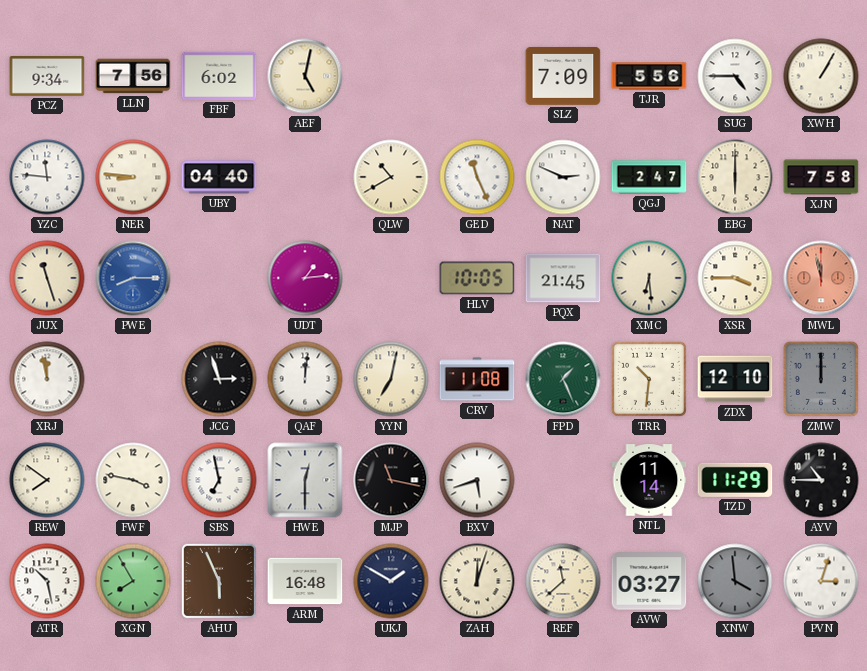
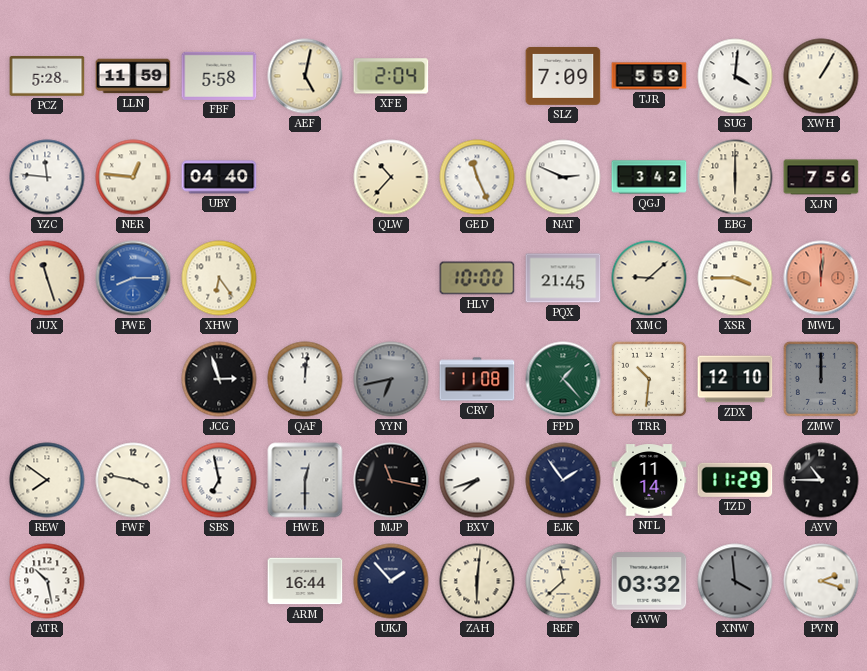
PCZ: 9:34 -> 5:28
LLN: 7:56 -> 11:59
FBF: 6:02 -> 5:58
XFE: none -> 2:04
TJR: 5:56 -> 5:59
SUG: 4:45 -> 4:01
NER: 8:46 -> 12:46
QLW: 10:40 -> 10:37
QGJ: 2:47 -> 3:42
XJN: 7:58 -> 7:56
XHW: none -> 6:24
UDT: 1:14 -> none
HLV: 10:05 -> 10:00
XMC: 6:29 -> 9:08
MWL: 11:58 -> 12:01
XRJ: 11:58 -> none
YYN: 7:02 -> 6:43
YYN dial: cream -> grey
FPD: 1:26 -> 1:23
BXV: 5:42 -> 7:42
EJK: none -> 1:54
XGN: 7:55 -> none
AHU: 5:56 -> none
ARM: 16:48 -> 16:44
UKJ: 1:50 -> 1:53
ZAH: 12:03 -> 6:01
AVW: 03:27 -> 03:32
PVN: 3:03 -> 2:18
